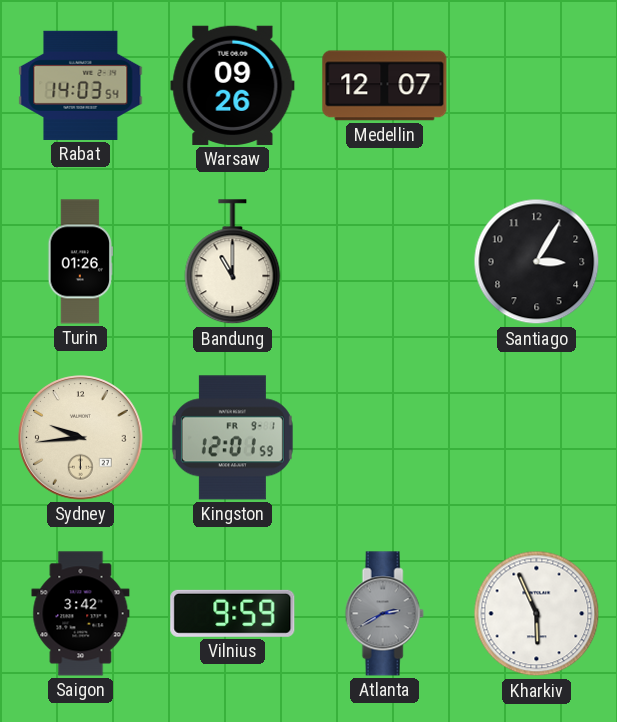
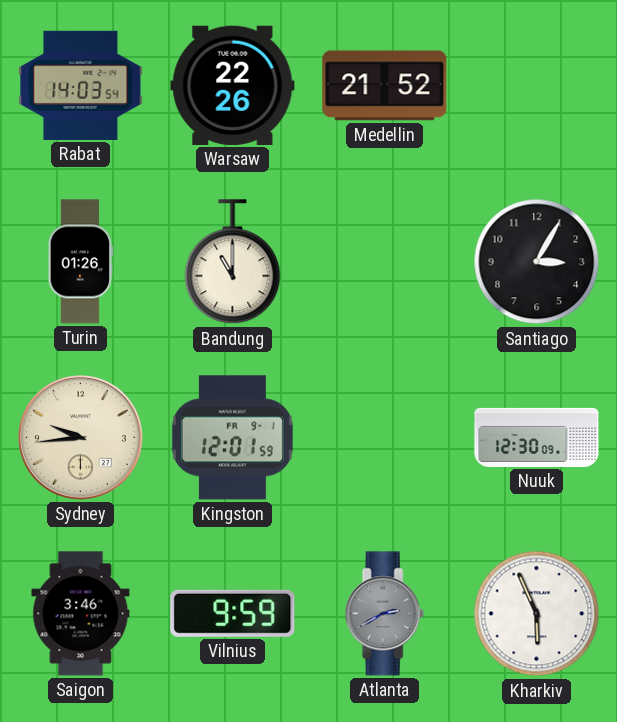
Warsaw: 09:26 -> 22:26
Medellin: 12:07 -> 21:52
Nuuk: none -> 12:30
Saigon: 3:42 -> 3:46
